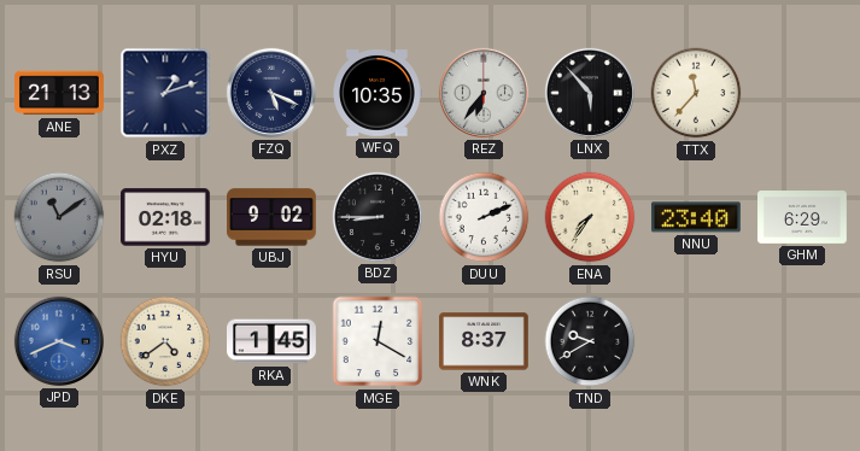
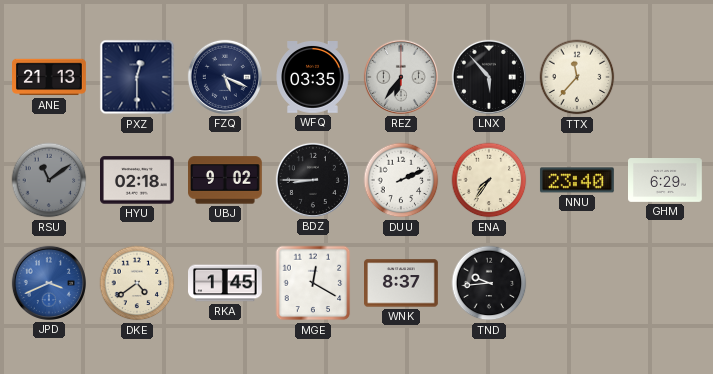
PXZ: 1:12 -> 12:30
WFQ: 10:35 -> 03:35
TND: 9:40 -> 9:44
